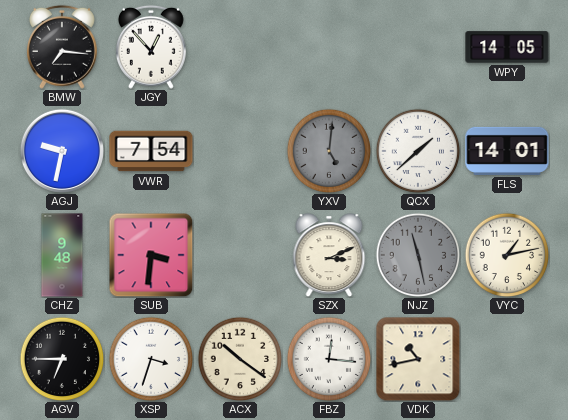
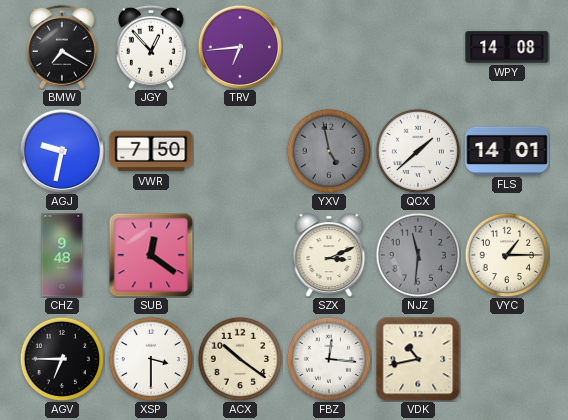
BMW: 7:16 -> 7:20
TRV: none -> 6:44
WPY: 14:05 -> 14:08
VWR: 7:54 -> 7:50
YXV: 5:01 -> 4:58
SUB: 3:31 -> 12:21
NJZ: 11:28 -> 11:31
VYC: 1:13 -> 1:15
XSP: 3:33 -> 3:30
